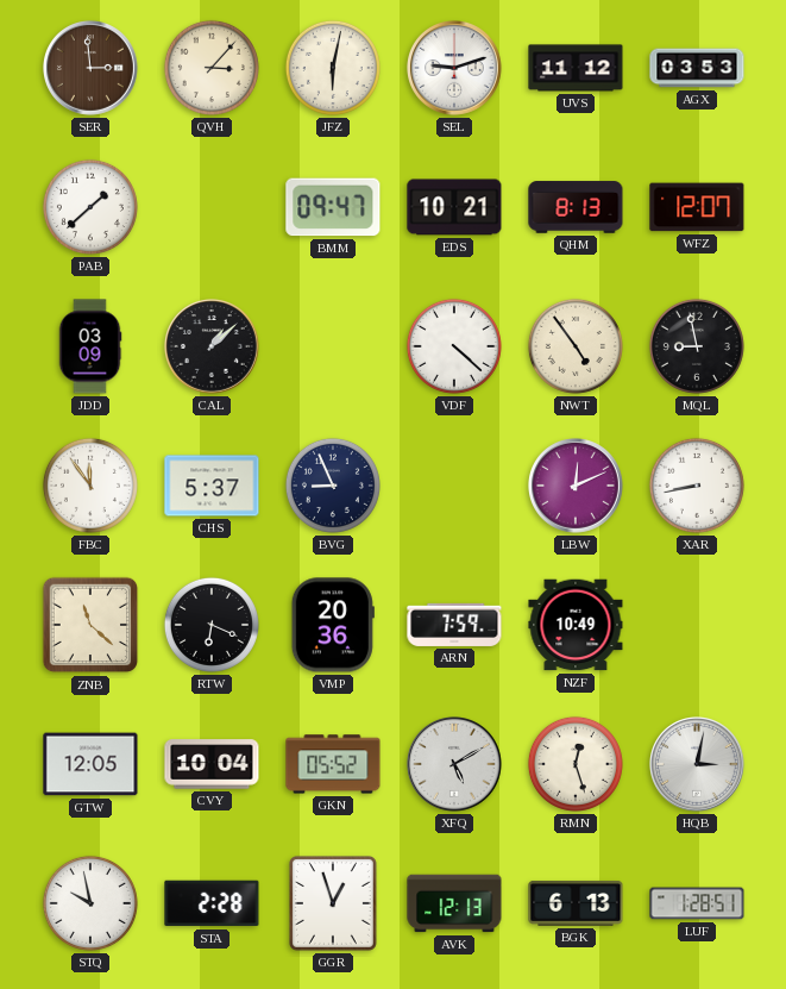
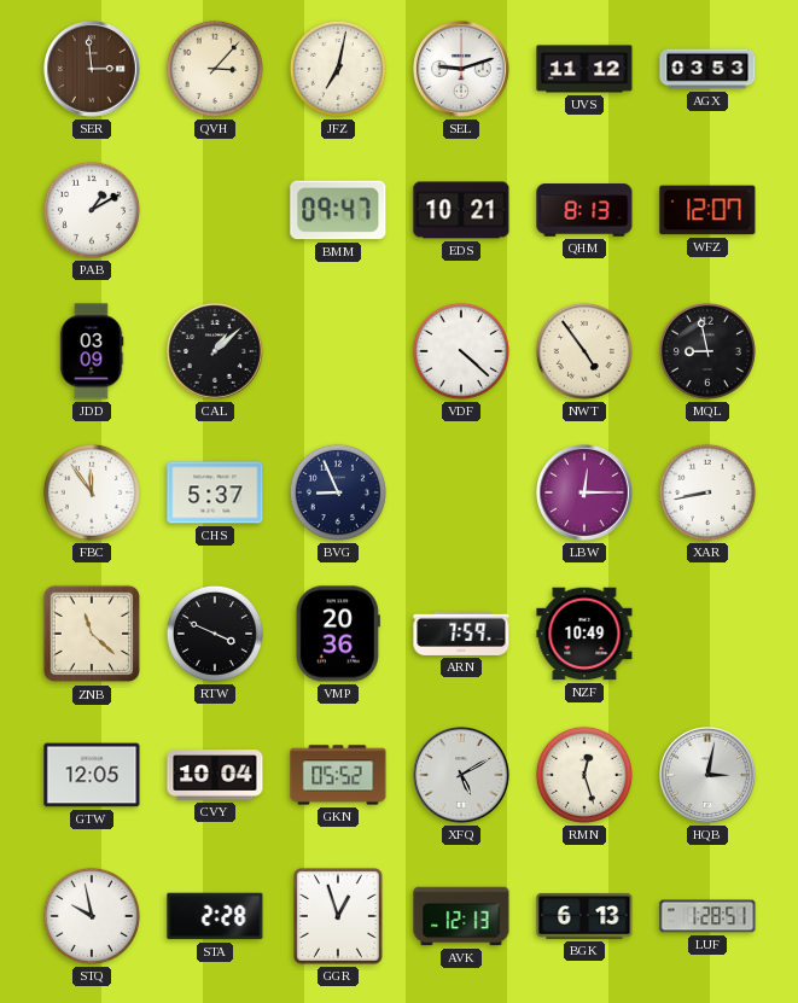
JFZ: 6:02 -> 7:02
PAB: 1:38 -> 1:10
LBW: 12:11 -> 12:15
RTW: 6:19 -> 3:49
